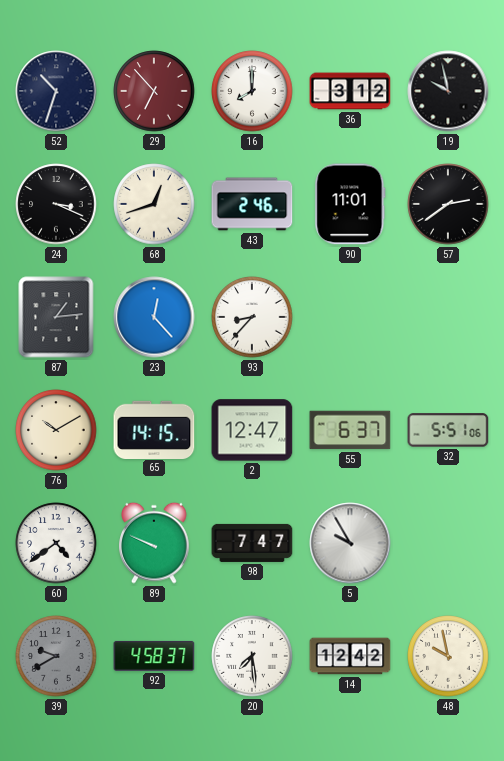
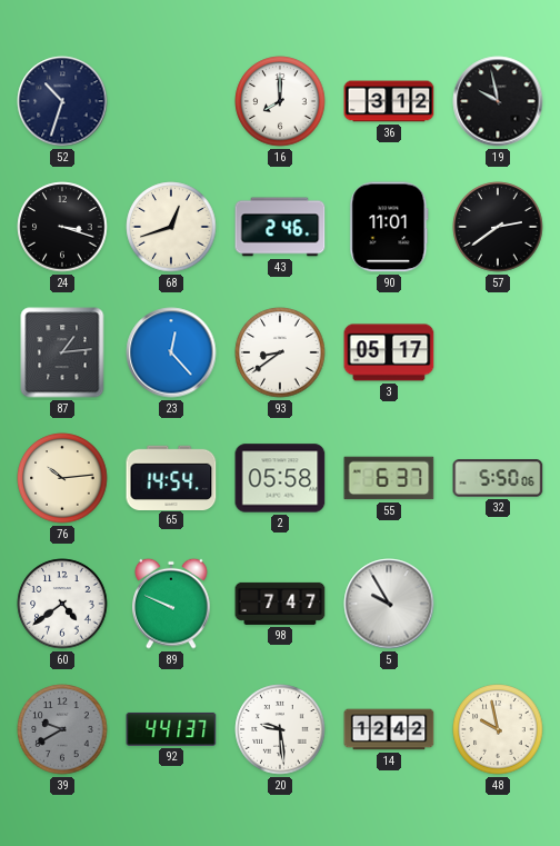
29: 6:53 -> none
24: 3:19 -> 3:18
93: 8:37 -> 8:39
3: none -> 05:17
76: 10:10 -> 10:14
65: 14:15 -> 14:54
2: 12:47 -> 05:58
32: 5:51 -> 5:50
92: 4:58 -> 4:41
20: 7:29 -> 9:29
